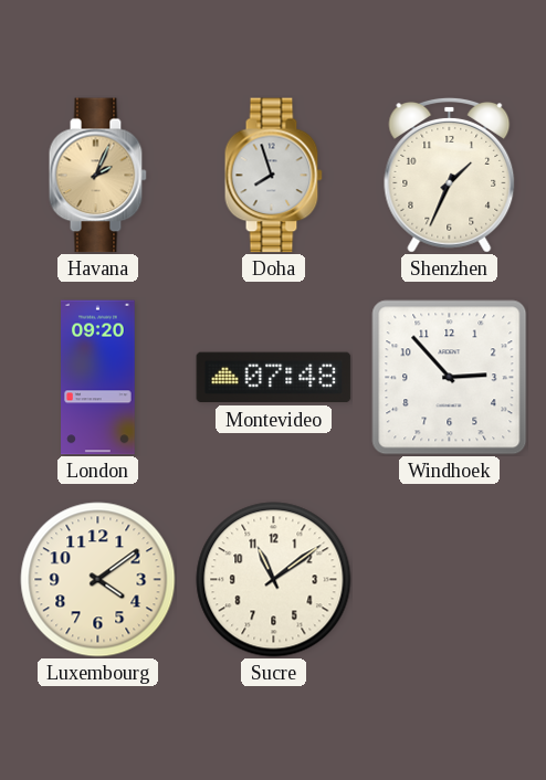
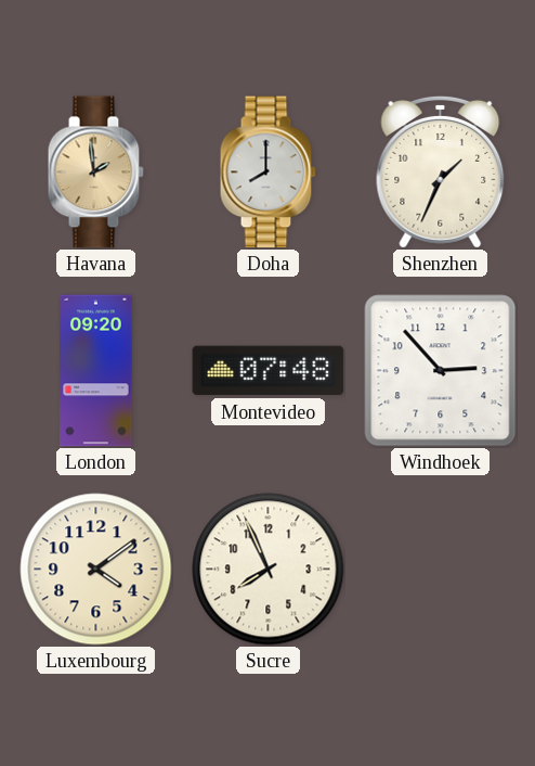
Havana: 2:04 -> 1:59
Doha: 7:57 -> 8:00
Sucre: 11:09 -> 7:56
